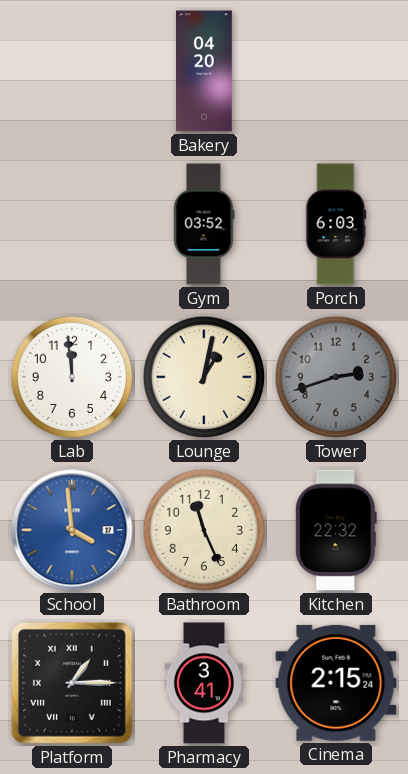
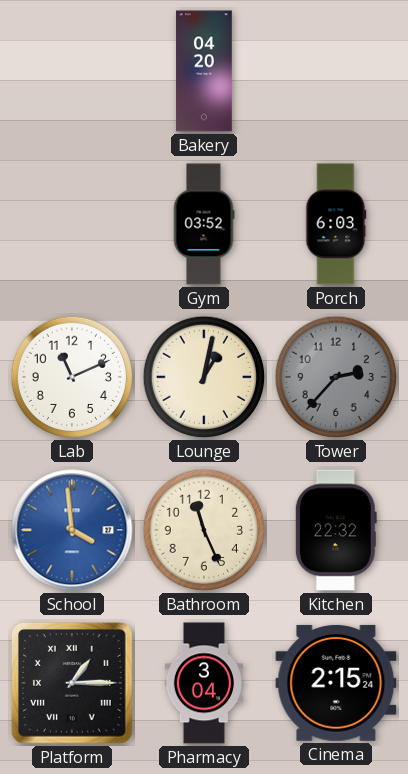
Lab: 11:59 -> 11:11
Tower: 2:42 -> 2:37
Pharmacy: 3:41 -> 3:04
